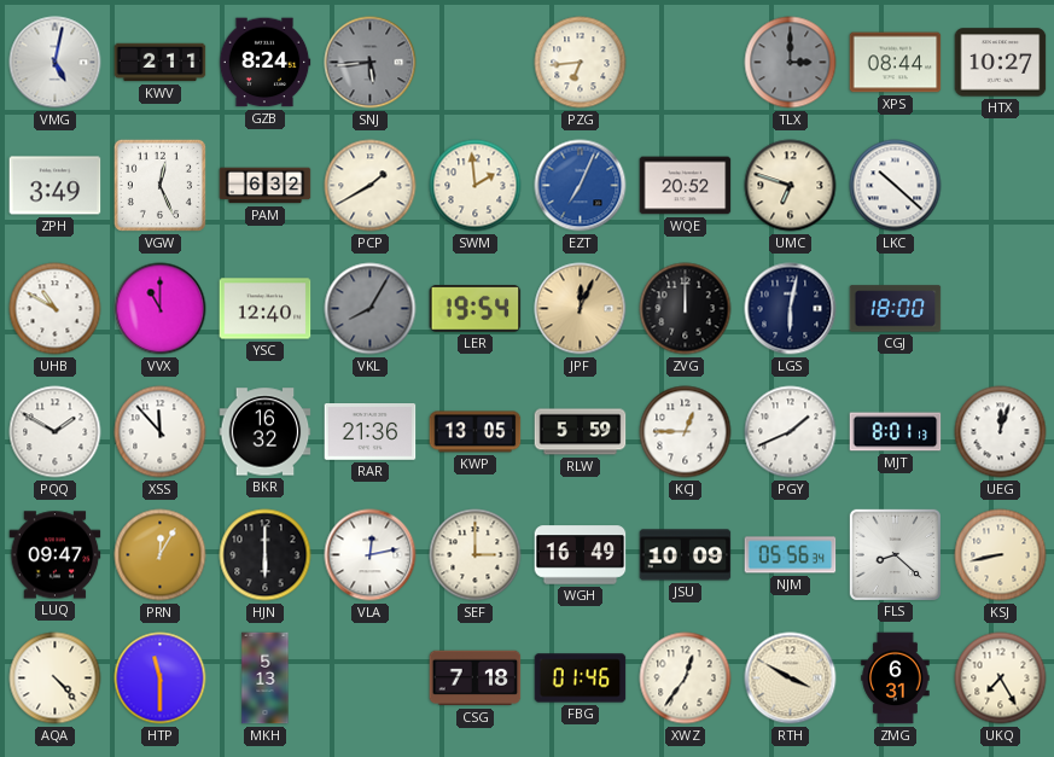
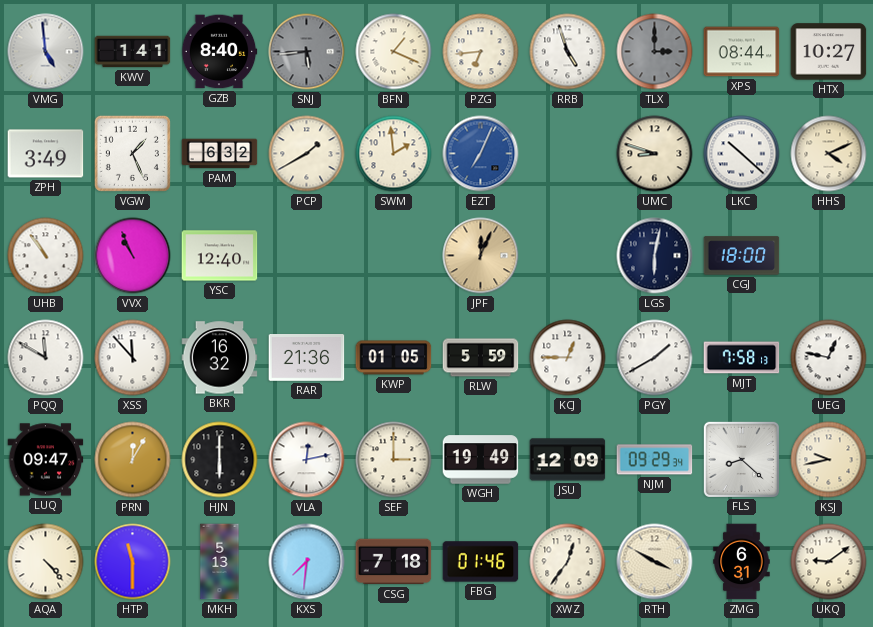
VMG: 5:02 -> 4:59
KWV: 2:11 -> 1:41
GZB: 8:24 -> 8:40
BFN: none -> 1:19
RRB: none -> 4:57
VGW: 12:26 -> 1:26
WQE: 20:52 -> none
UMC: 6:48 -> 8:48
HHS: none -> 4:11
UHB: 10:50 -> 10:54
VVX: 11:00 -> 10:56
VKL: 8:05 -> none
LER: 19:54 -> none
ZVG: 12:00 -> none
PQQ: 1:50 -> 11:50
KWP: 13:05 -> 01:05
PGY: 1:41 -> 1:40
MJT: 8:01 -> 7:58
UEG: 12:03 -> 12:47
WGH: 16:49 -> 19:49
JSU: 10:09 -> 12:09
NJM: 05:56 -> 09:29
KSJ: 8:43 -> 9:43
KXS: none -> 7:31
UKQ: 7:25 -> 9:09
